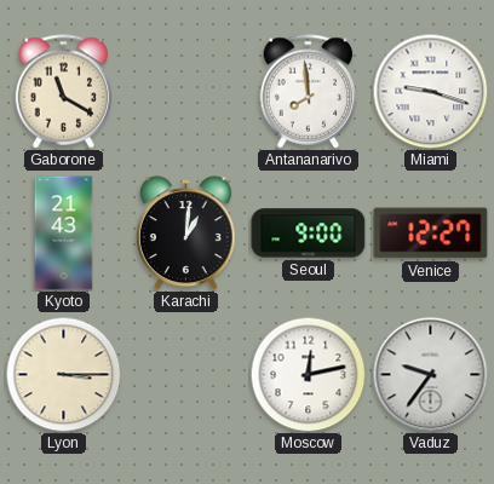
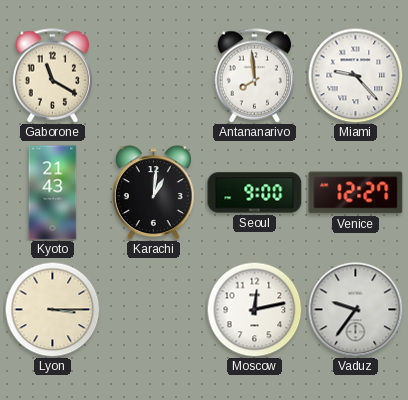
Miami: 9:18 -> 9:23
